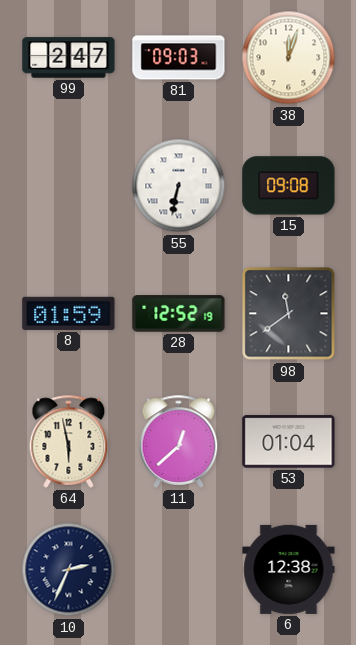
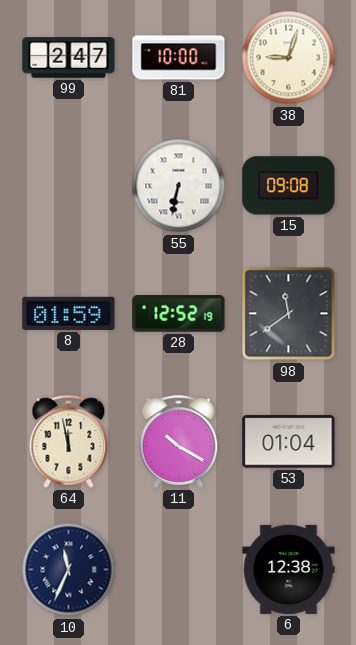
81: 09:03 -> 10:00
38: 12:03 -> 9:03
64: 5:58 -> 11:58
11: 12:38 -> 10:20
10: 2:34 -> 11:34
